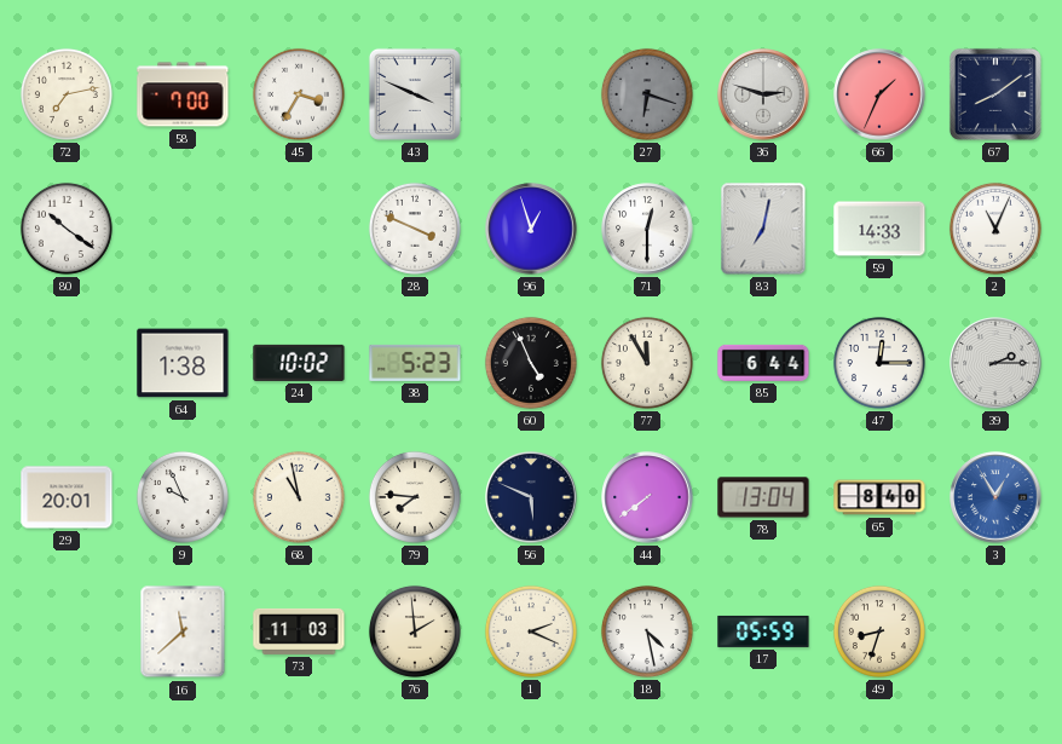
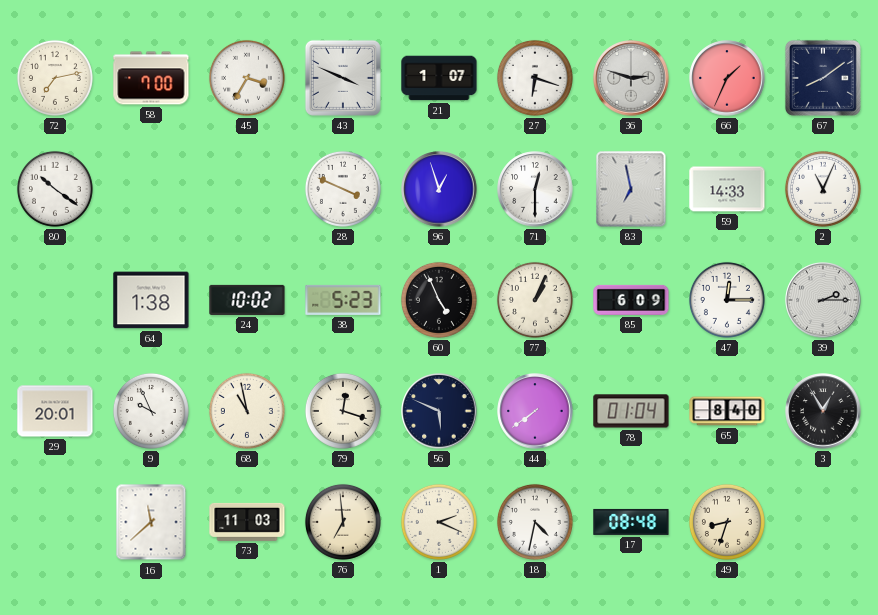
21: none -> 1:07
27 dial: grey -> white
83: 7:02 -> 6:58
77: 11:55 -> 1:04
85: 6:44 -> 6:09
79: 7:46 -> 12:18
78: 13:04 -> 01:04
3 dial: blue -> black
76: 1:59 -> 6:59
18: 4:28 -> 4:32
17: 05:59 -> 08:48
